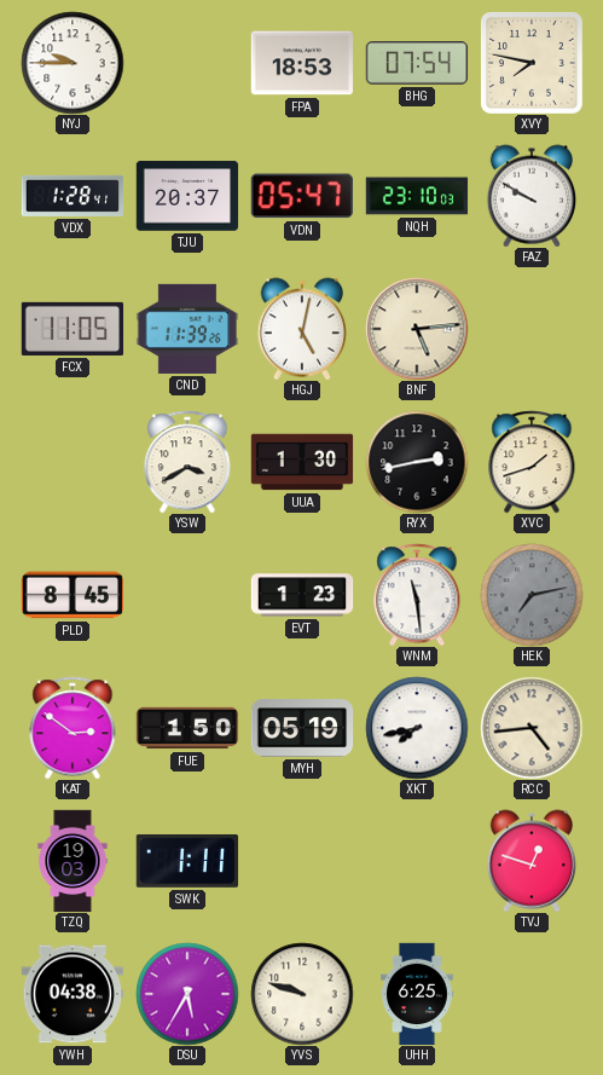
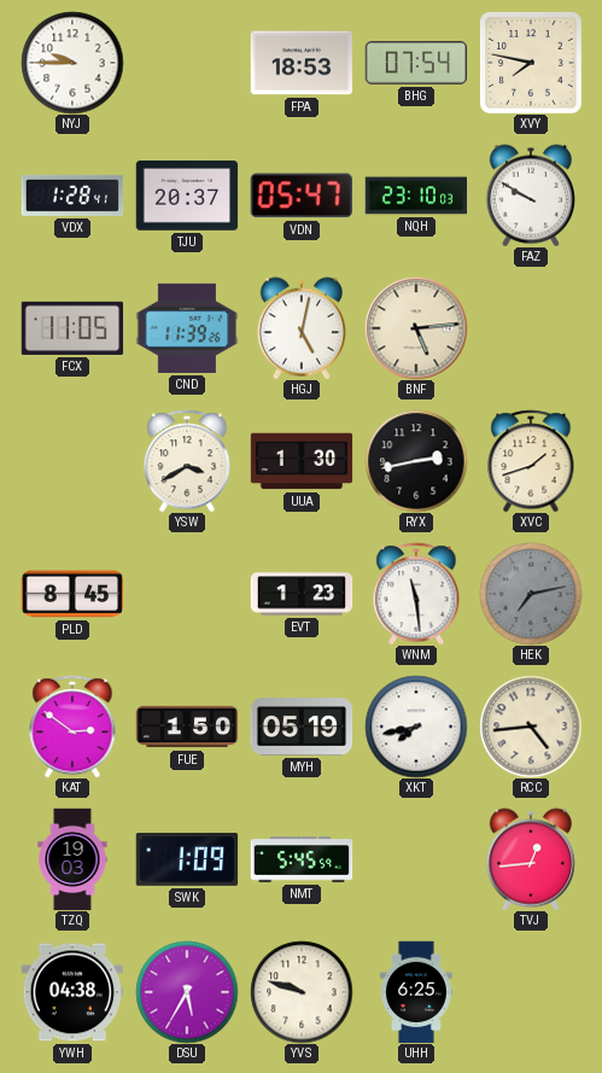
SWK: 1:11 -> 1:09
NMT: none -> 5:45
TVJ: 12:48 -> 12:44
